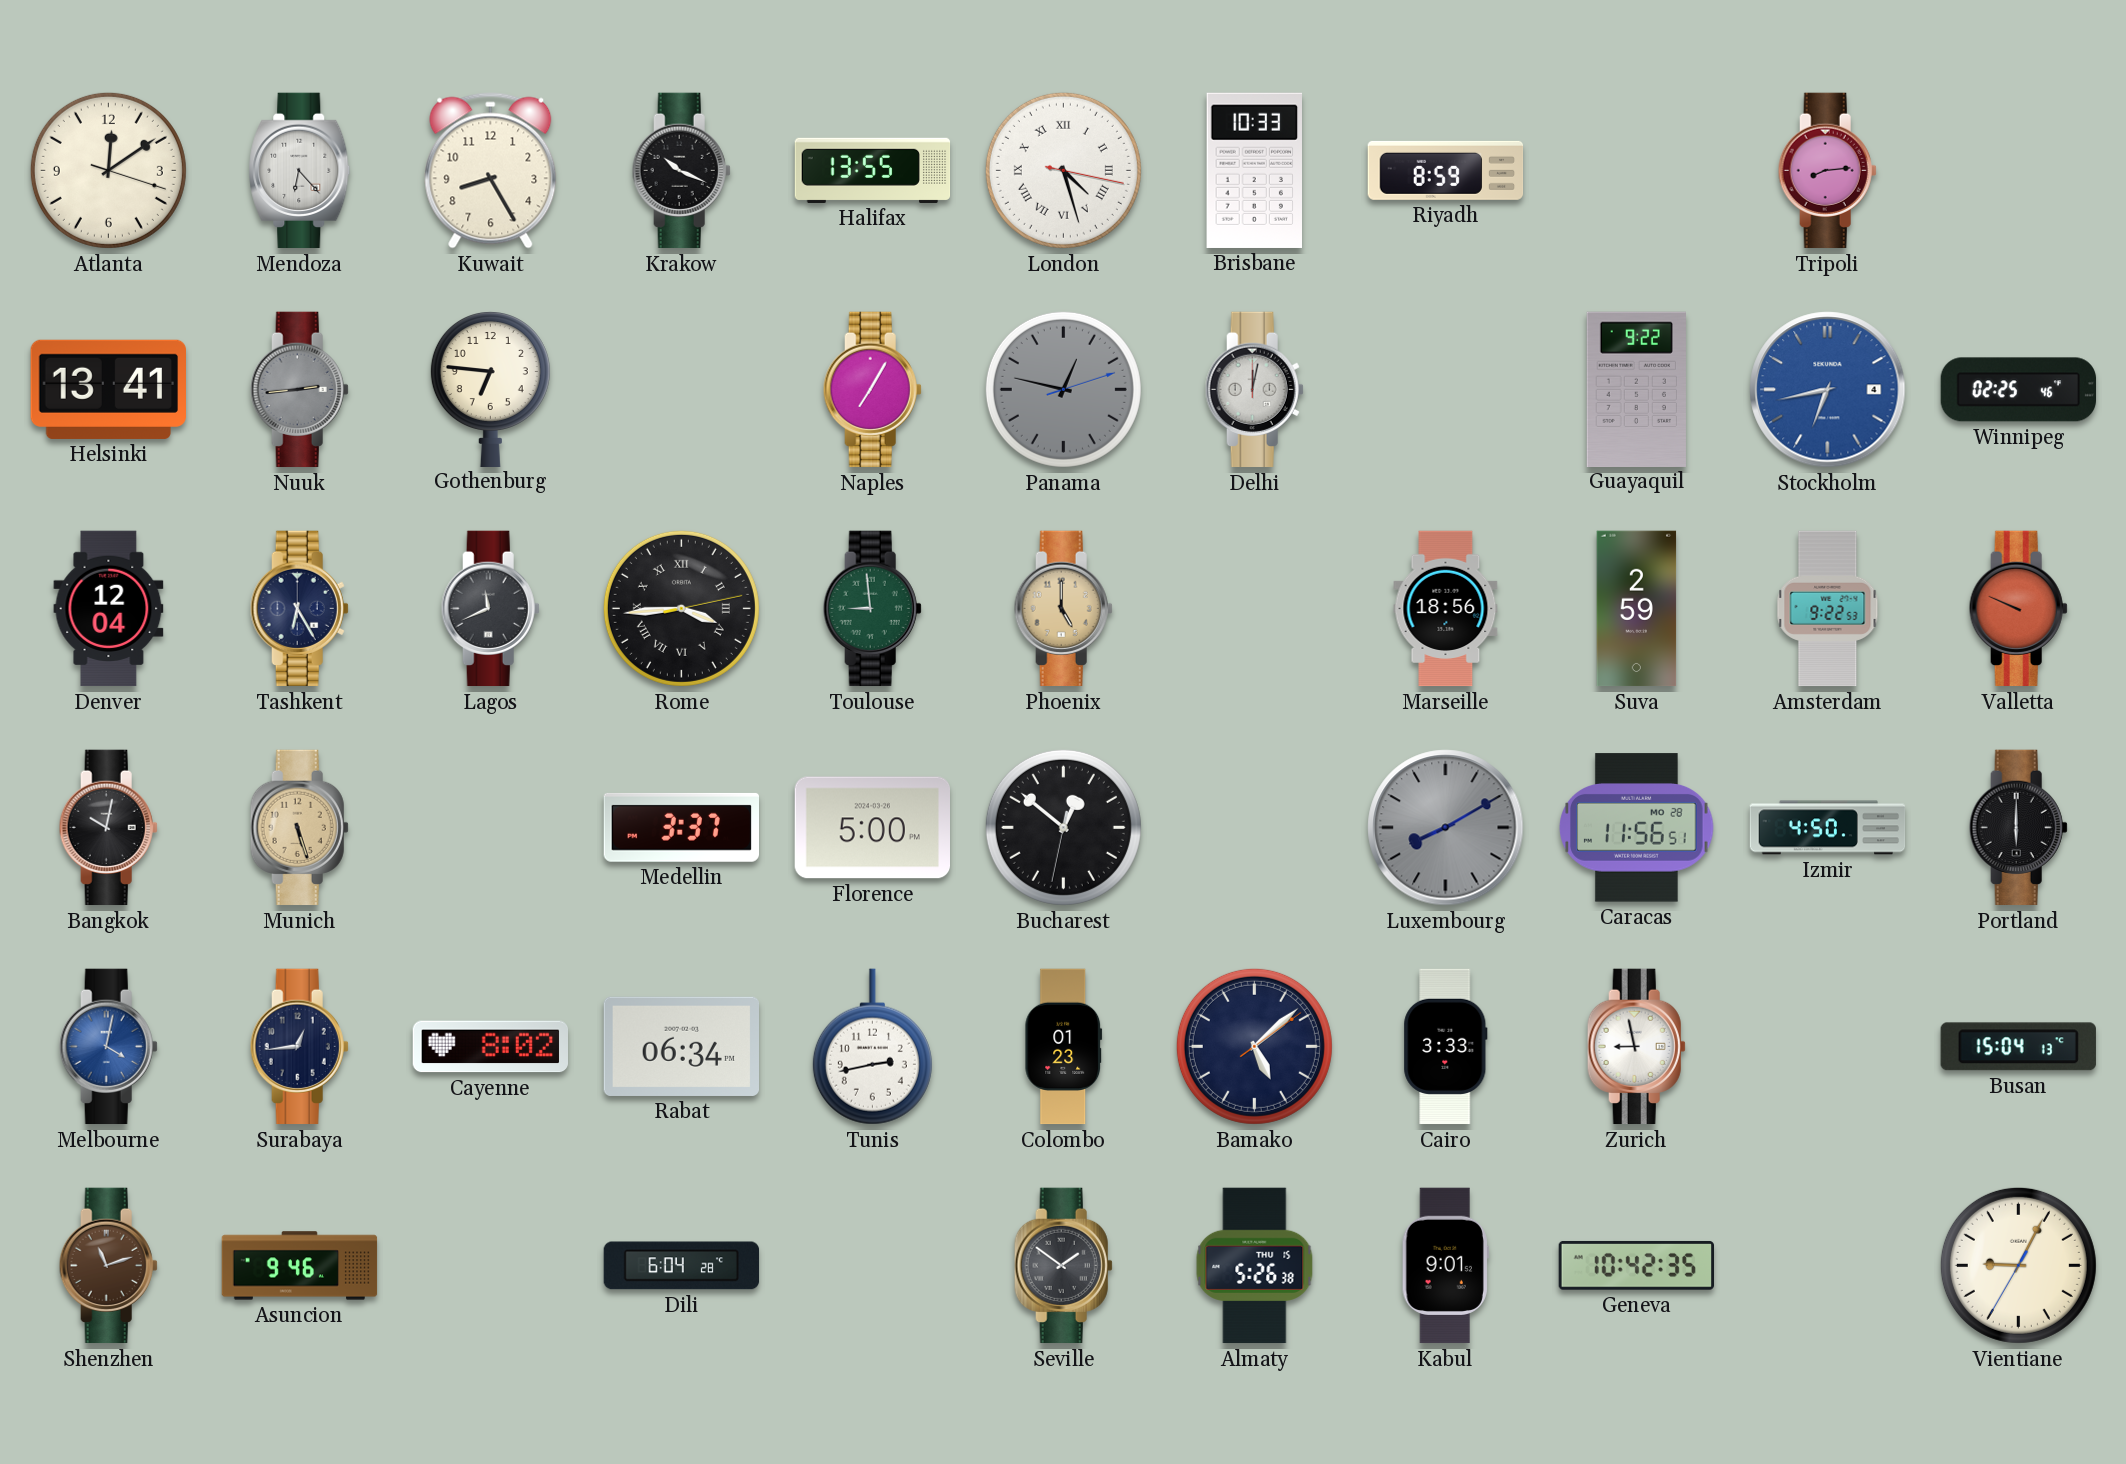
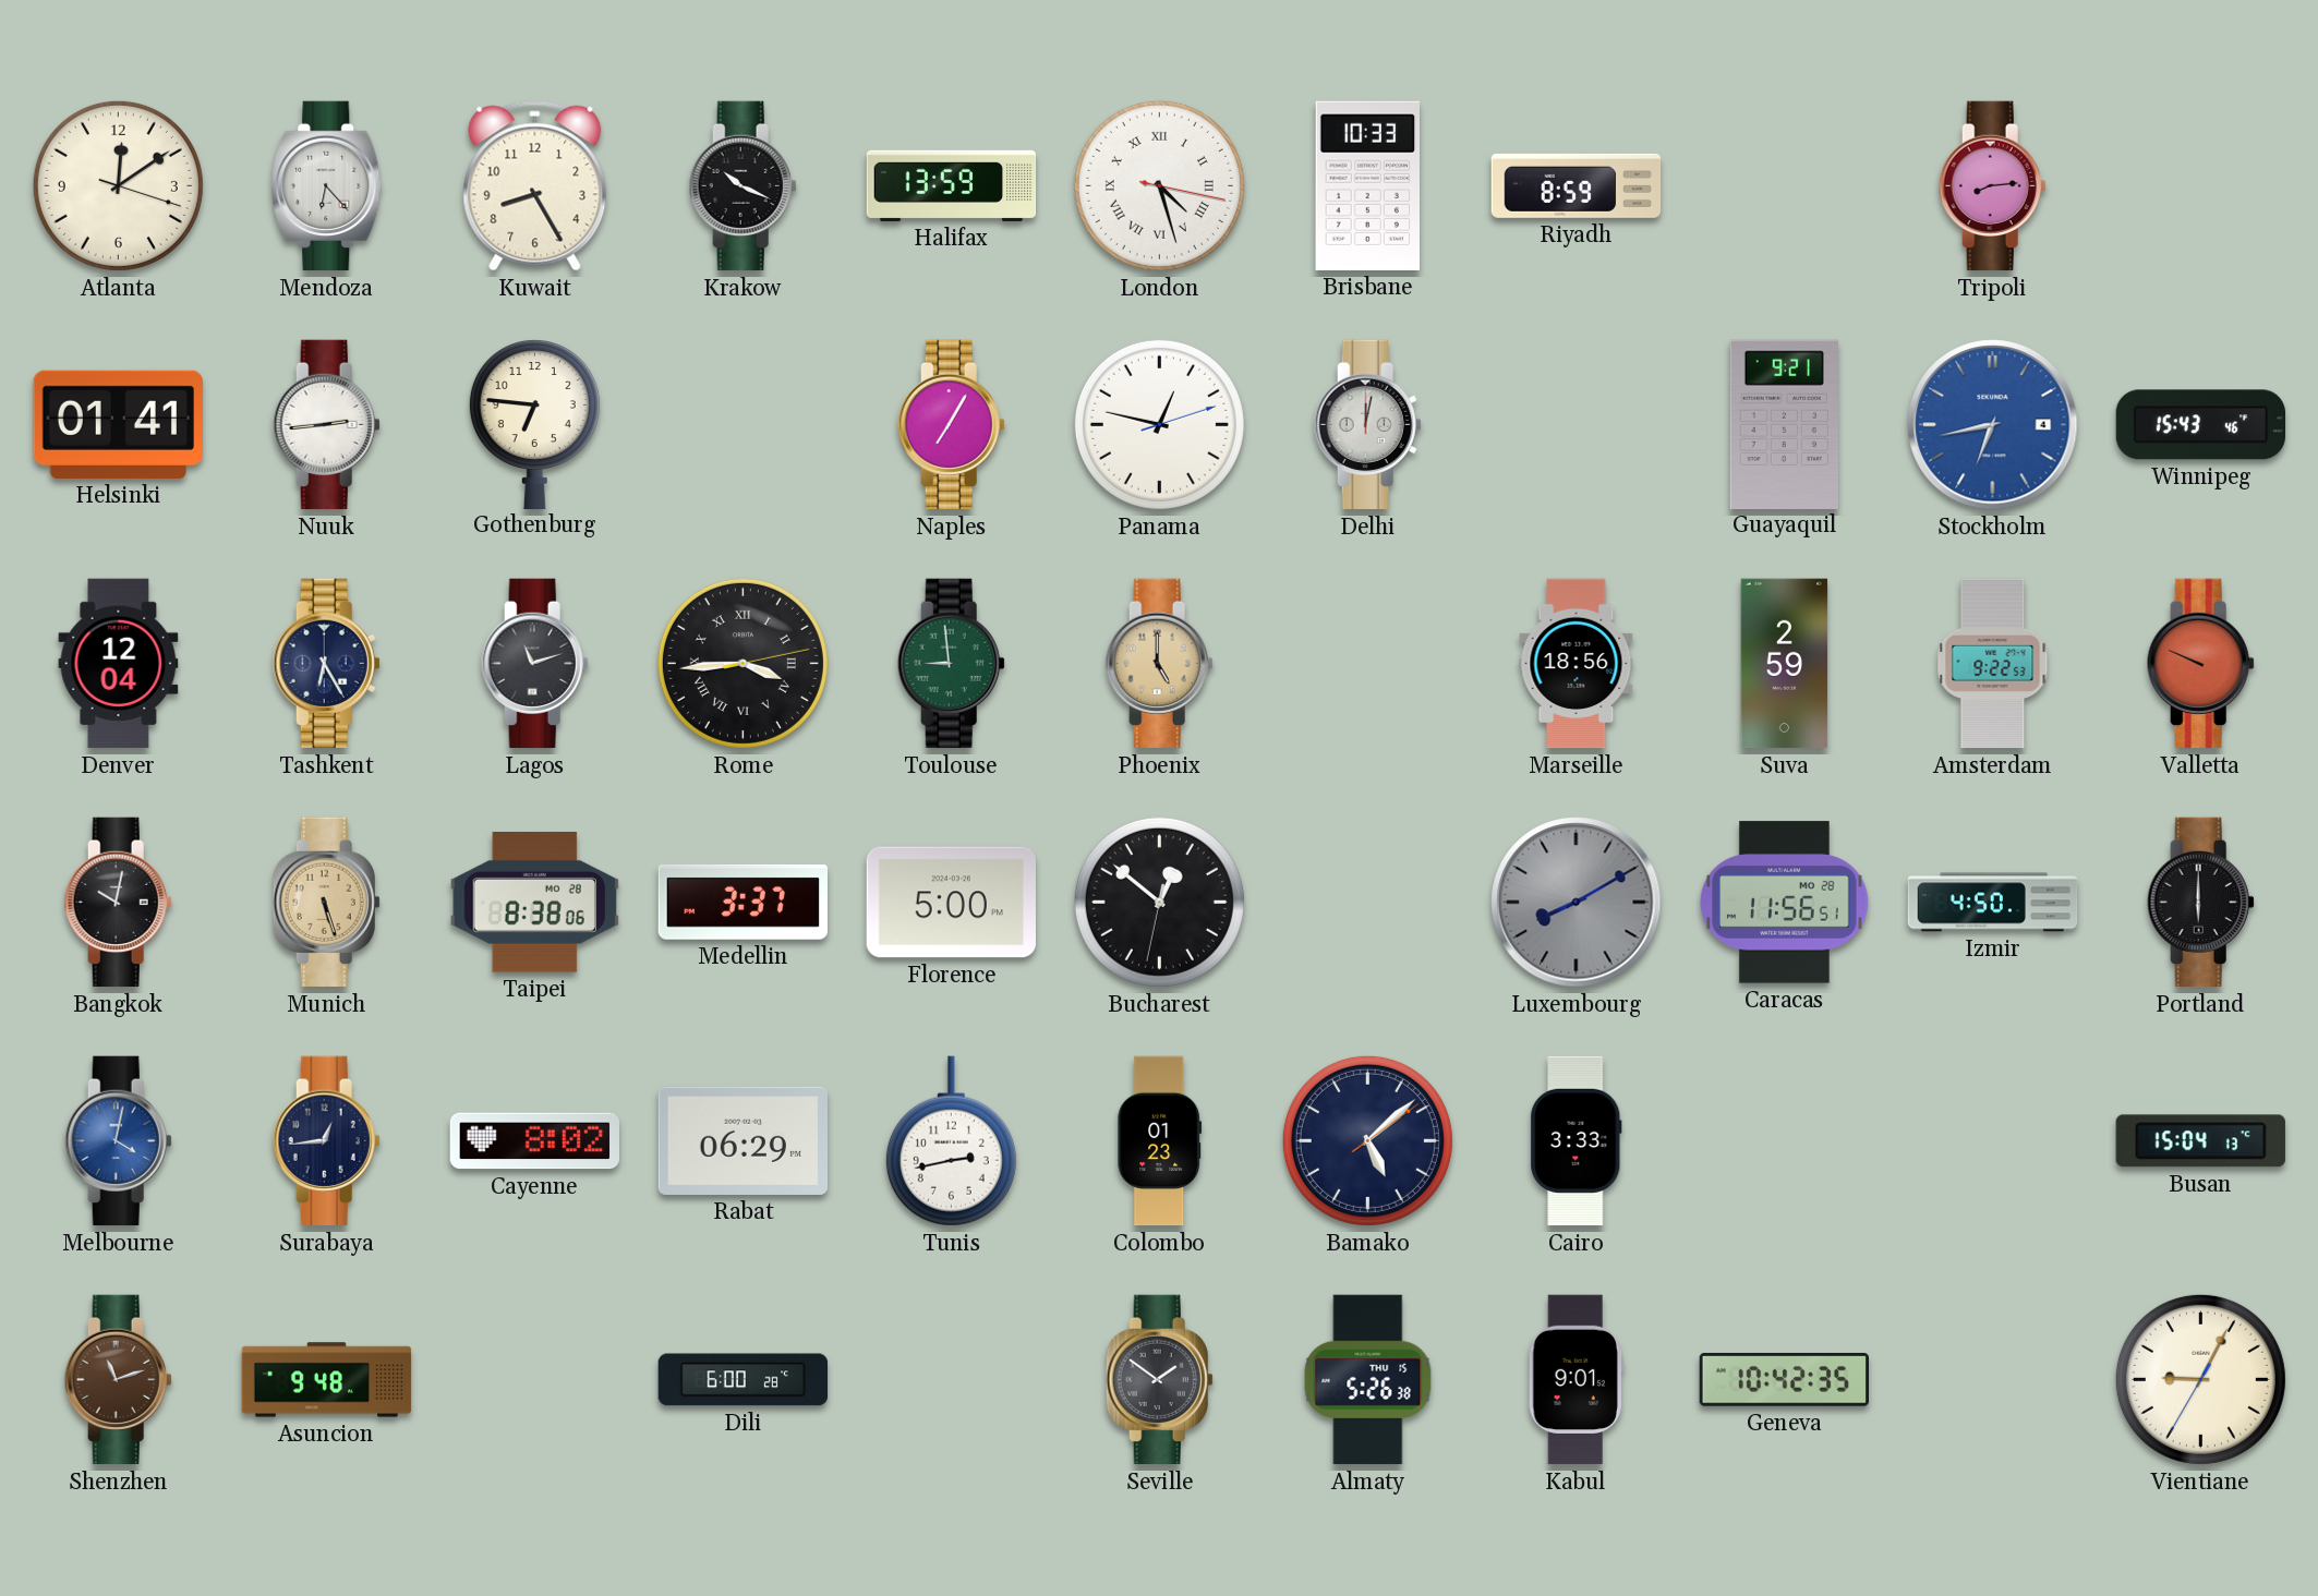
Halifax: 13:55 -> 13:59
Helsinki: 13:41 -> 01:41
Nuuk dial: grey -> white
Panama dial: grey -> white
Guayaquil: 9:22 -> 9:21
Winnipeg: 02:25 -> 15:43
Lagos: 11:41 -> 11:12
Taipei: none -> 8:38
Rabat: 06:34 -> 06:29
Zurich: 8:58 -> none
Asuncion: 9:46 -> 9:48
Dili: 6:04 -> 6:00
